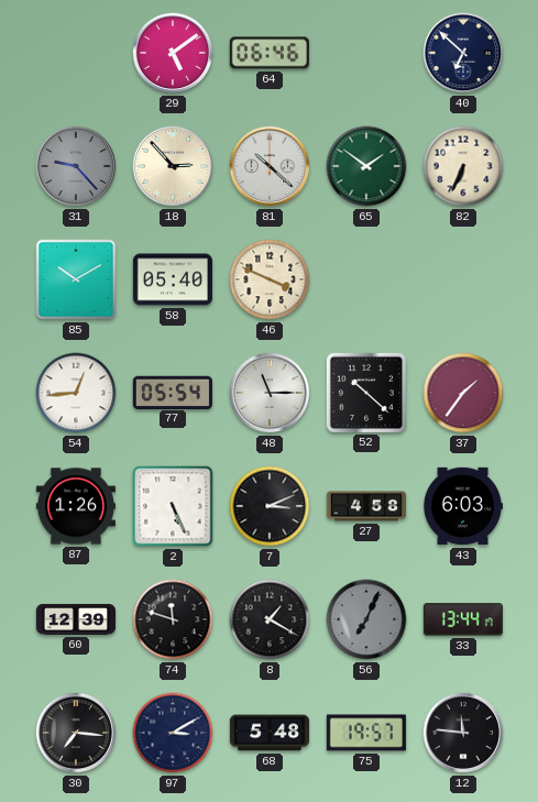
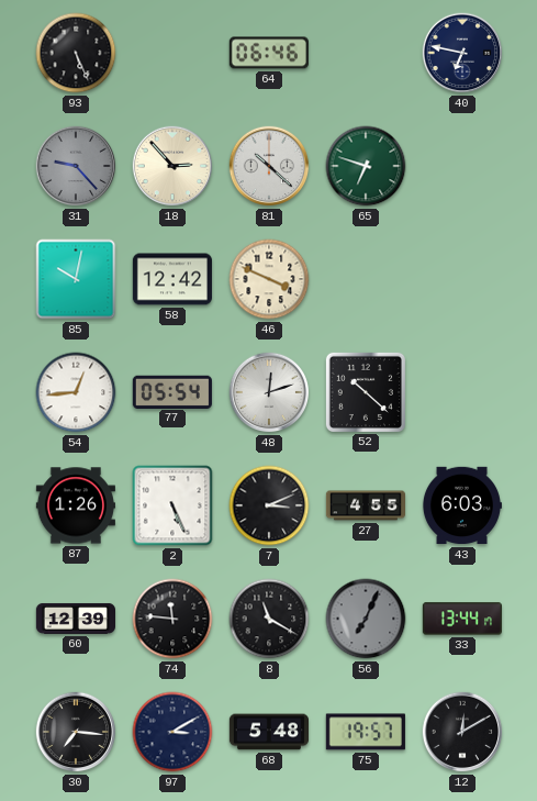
93: none -> 5:26
29: 5:09 -> none
40: 6:52 -> 6:47
65: 1:51 -> 6:48
82: 6:34 -> none
85: 10:10 -> 10:02
58: 05:40 -> 12:42
48: 11:15 -> 12:12
37: 1:36 -> none
27: 4:58 -> 4:55
74: 11:48 -> 11:46
8: 1:20 -> 11:20
12: 11:46 -> 12:10
